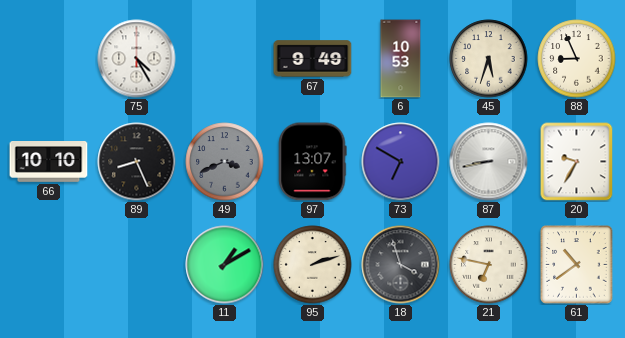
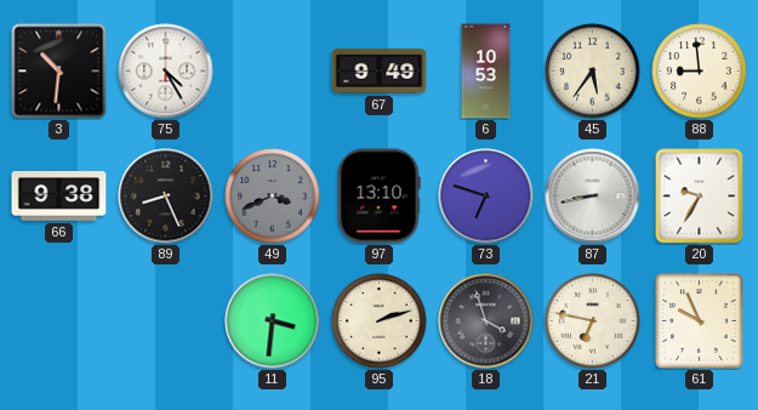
3: none -> 10:31
45: 5:33 -> 5:36
88: 8:56 -> 8:59
66: 10:10 -> 9:38
97: 13:07 -> 13:10
73: 6:50 -> 6:48
11: 1:10 -> 3:31
61: 10:39 -> 9:56
